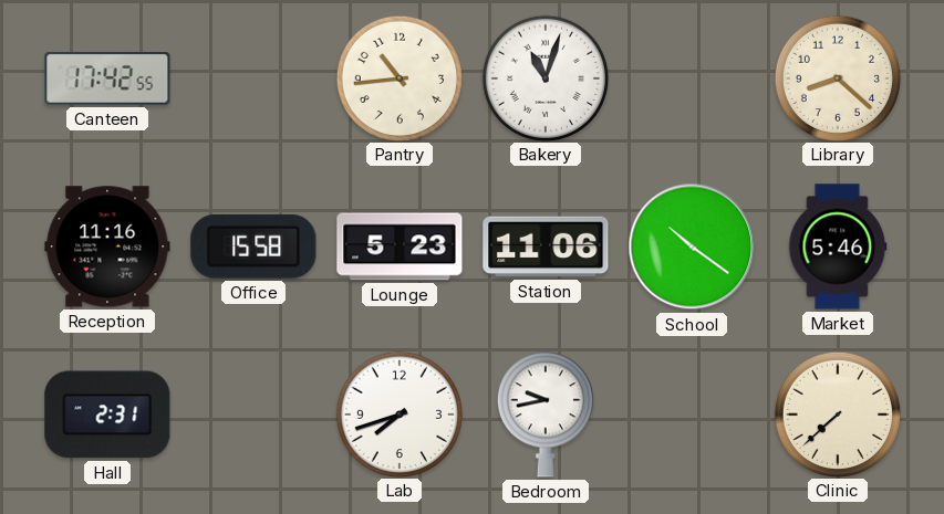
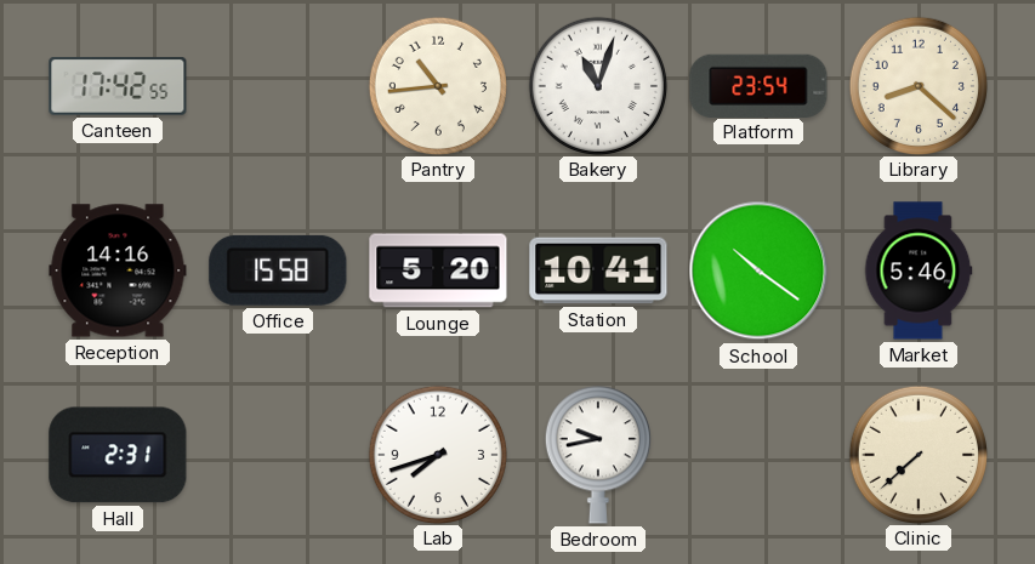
Platform: none -> 23:54
Reception: 11:16 -> 14:16
Lounge: 5:23 -> 5:20
Station: 11:06 -> 10:41
